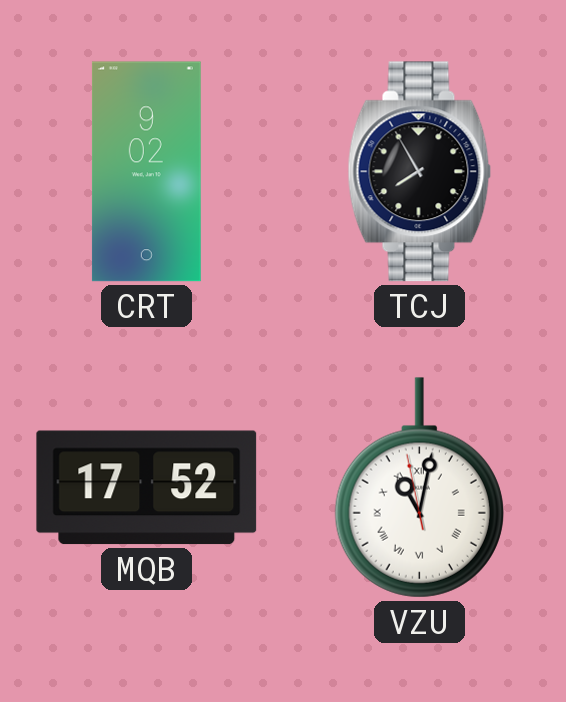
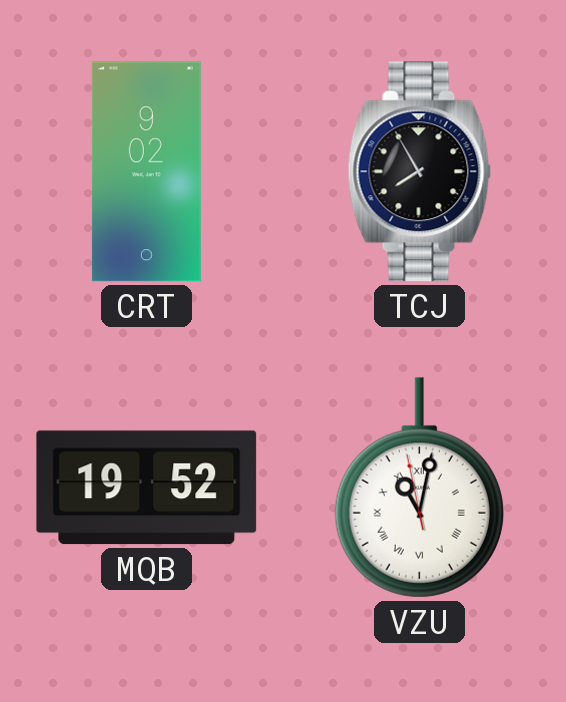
MQB: 17:52 -> 19:52
